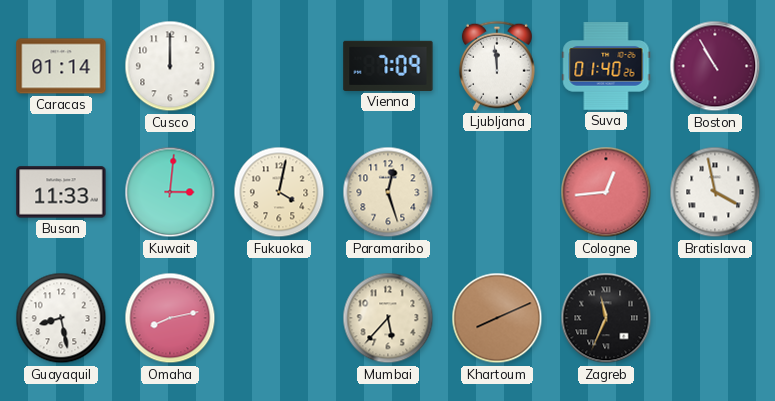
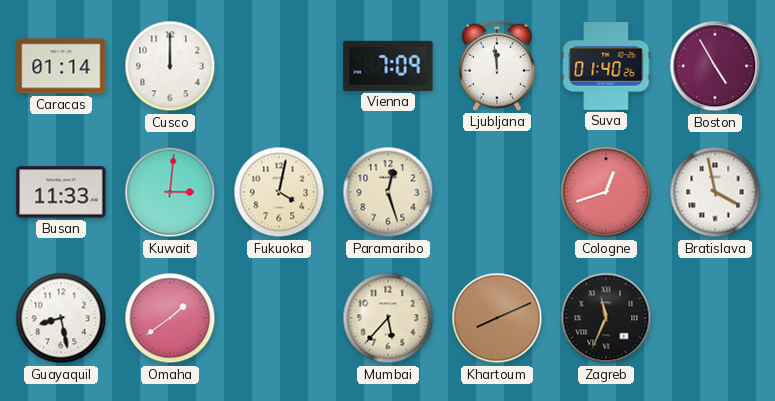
Boston: 10:55 -> 4:55
Cologne: 12:44 -> 12:42
Omaha: 8:13 -> 1:39
